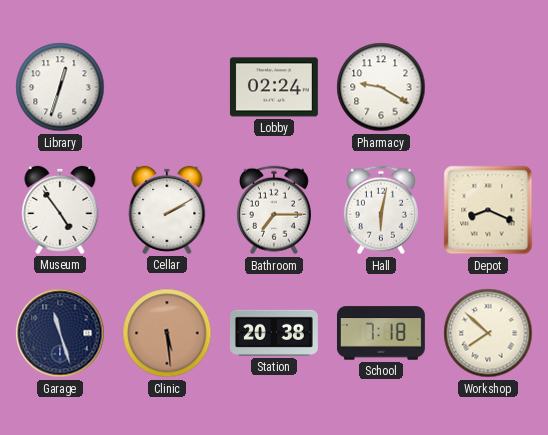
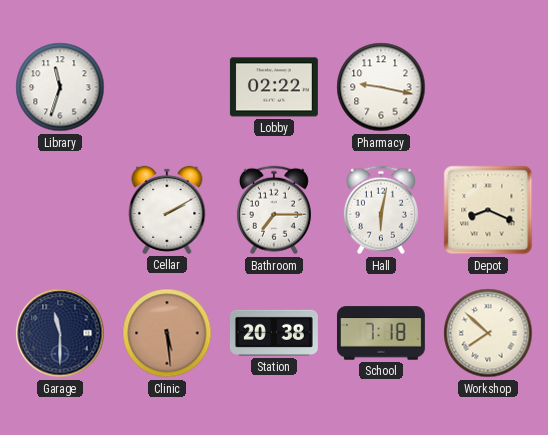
Library: 12:33 -> 11:33
Lobby: 02:24 -> 02:22
Pharmacy: 9:20 -> 9:17
Museum: 4:54 -> none
Garage: 11:27 -> 11:30
